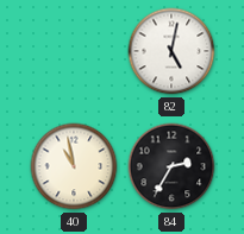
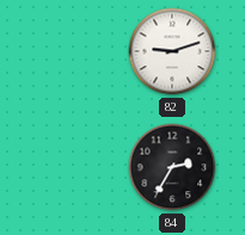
82: 5:02 -> 9:12
40: 10:58 -> none
